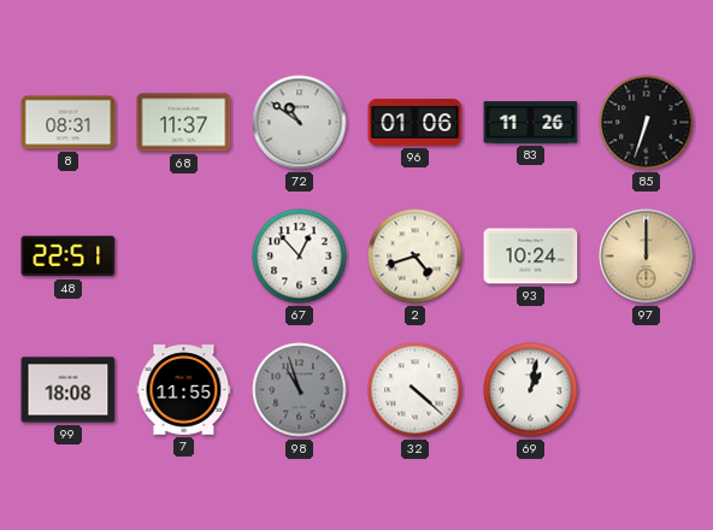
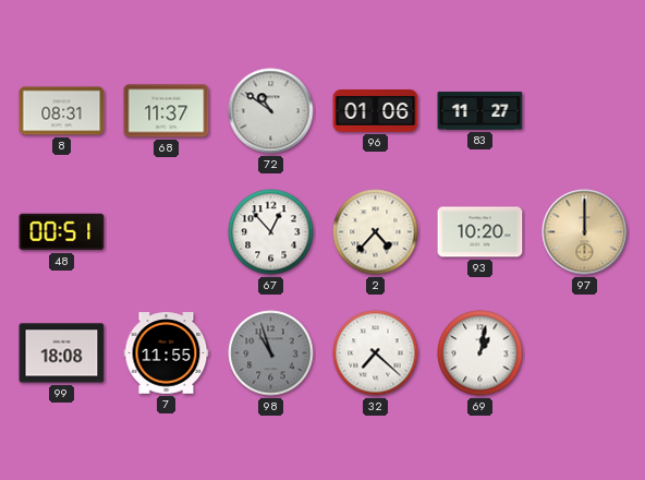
83: 11:26 -> 11:27
85: 6:33 -> none
48: 22:51 -> 00:51
2: 4:42 -> 4:37
93: 10:24 -> 10:20
32: 4:22 -> 7:22
